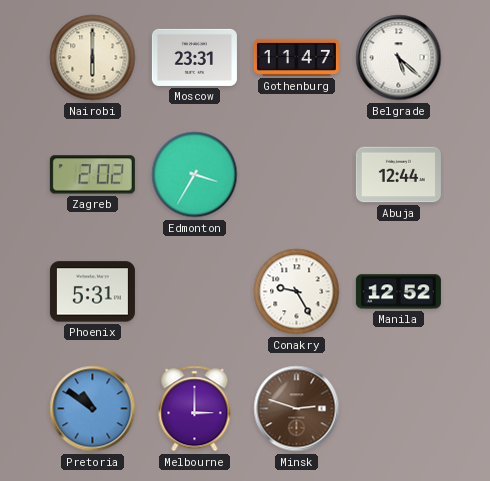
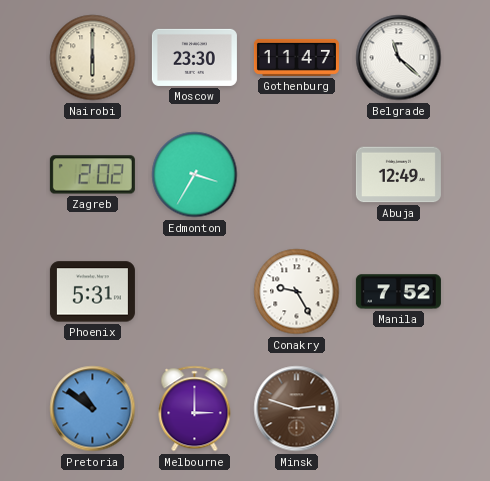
Moscow: 23:31 -> 23:30
Belgrade: 5:22 -> 11:22
Abuja: 12:44 -> 12:49
Manila: 12:52 -> 7:52
